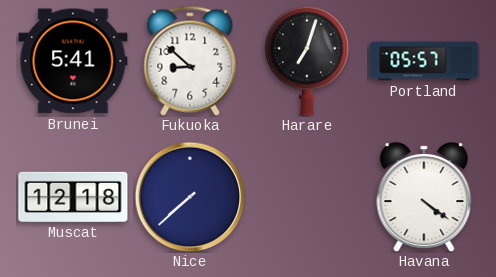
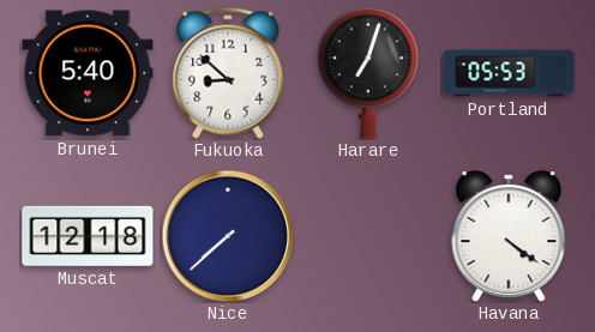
Brunei: 5:41 -> 5:40
Portland: 05:57 -> 05:53
